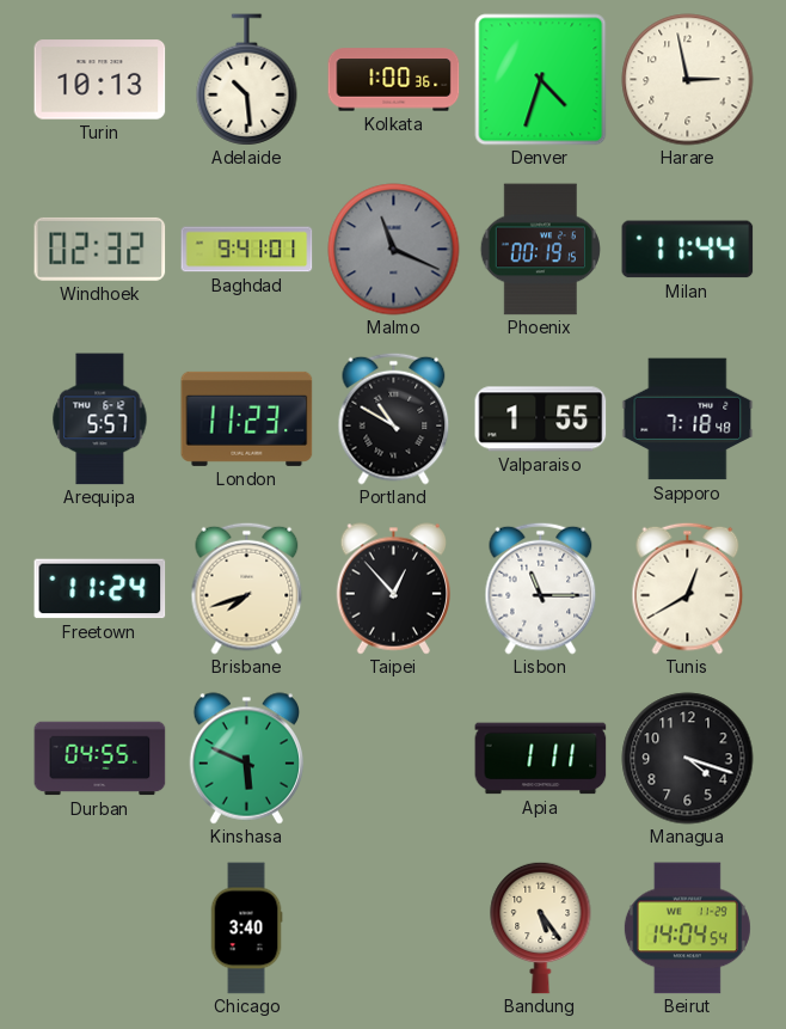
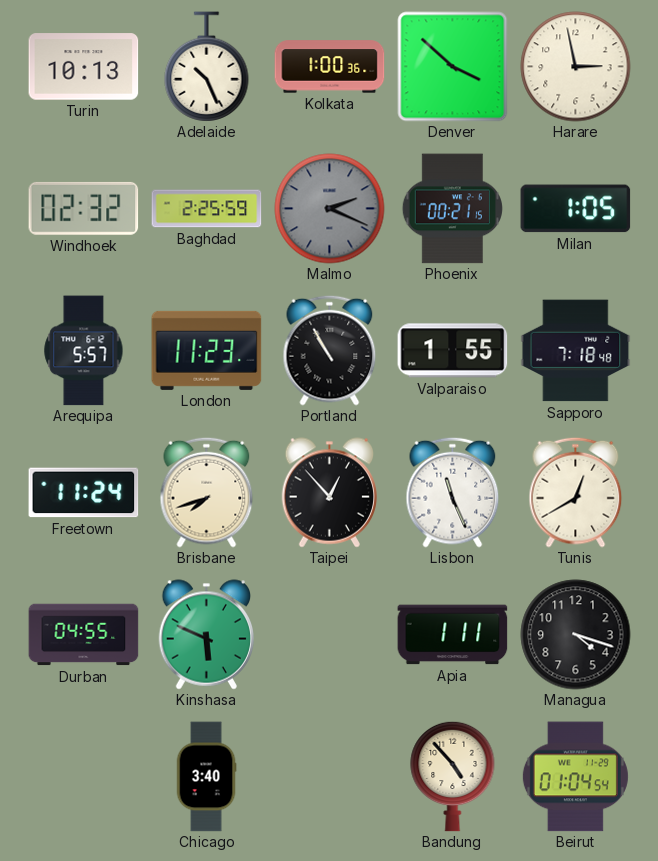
Adelaide: 10:29 -> 10:26
Denver: 4:33 -> 3:52
Baghdad: 9:41 -> 2:25
Malmo: 11:19 -> 2:19
Phoenix: 00:19 -> 00:21
Milan: 11:44 -> 1:05
Portland: 10:50 -> 10:55
Lisbon: 11:15 -> 11:26
Bandung: 5:24 -> 4:53
Beirut: 14:04 -> 01:04
